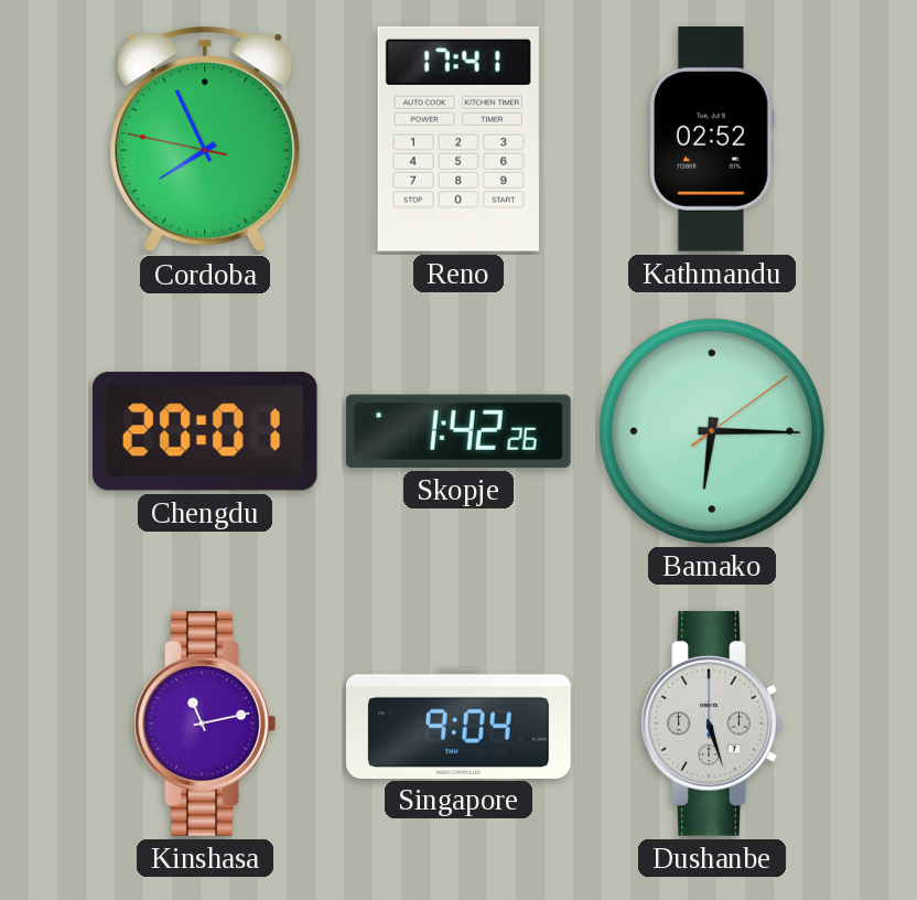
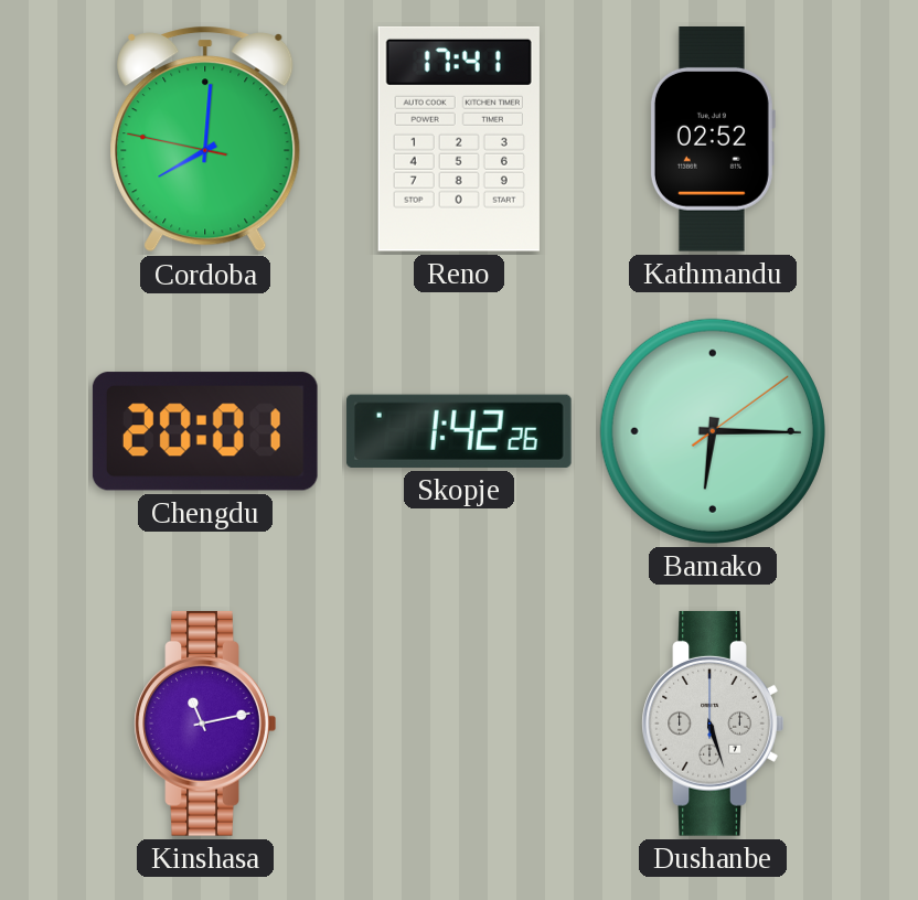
Cordoba: 7:55 -> 8:00
Singapore: 9:04 -> none
